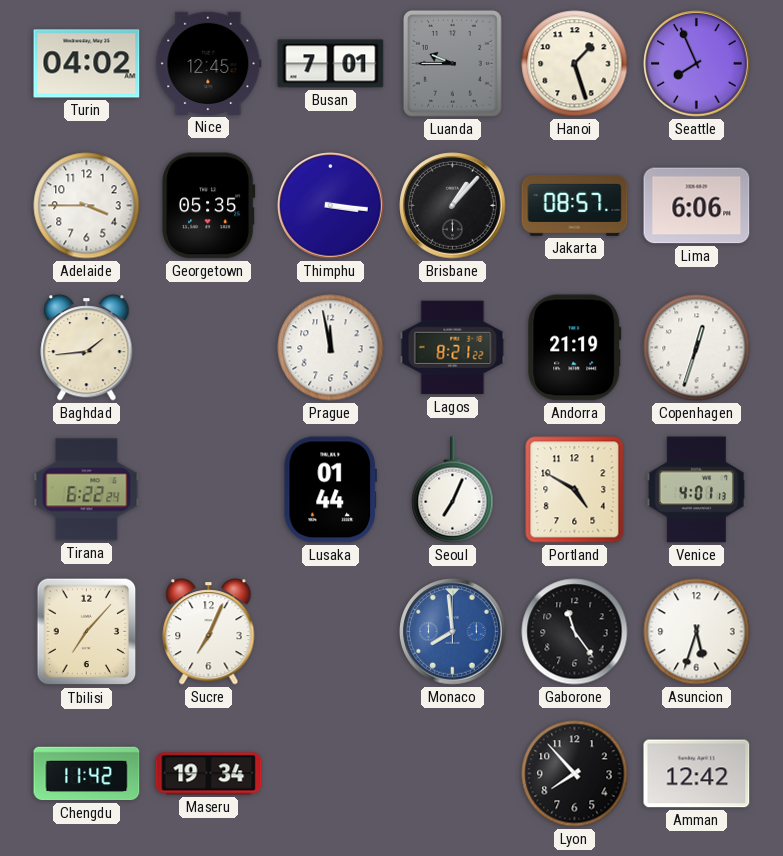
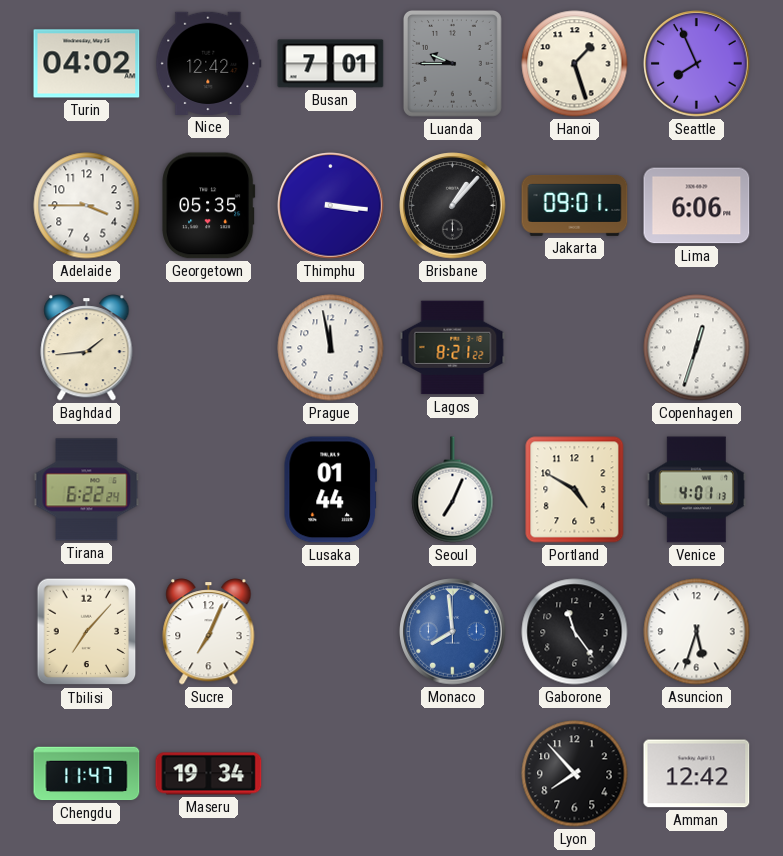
Nice: 12:45 -> 12:42
Jakarta: 08:57 -> 09:01
Andorra: 21:19 -> none
Chengdu: 11:42 -> 11:47
